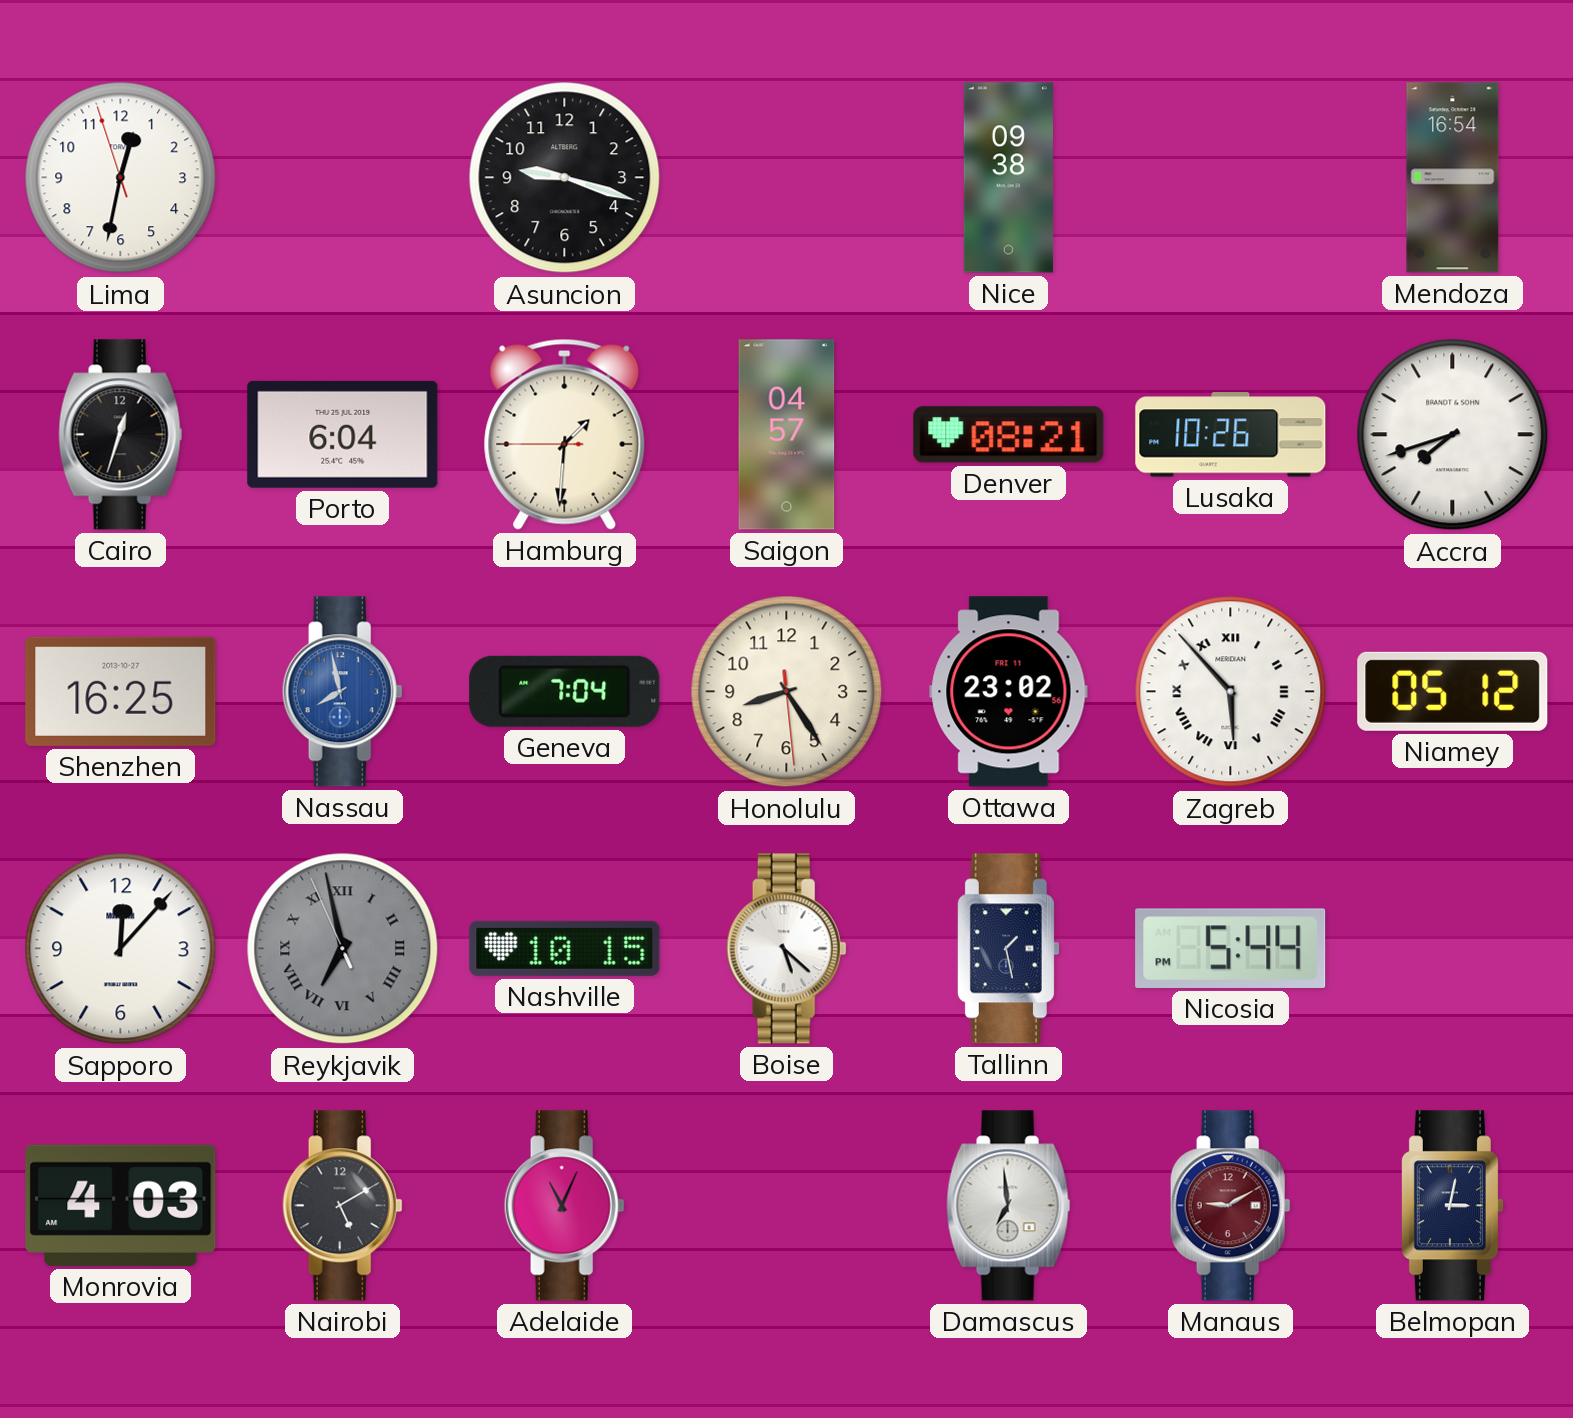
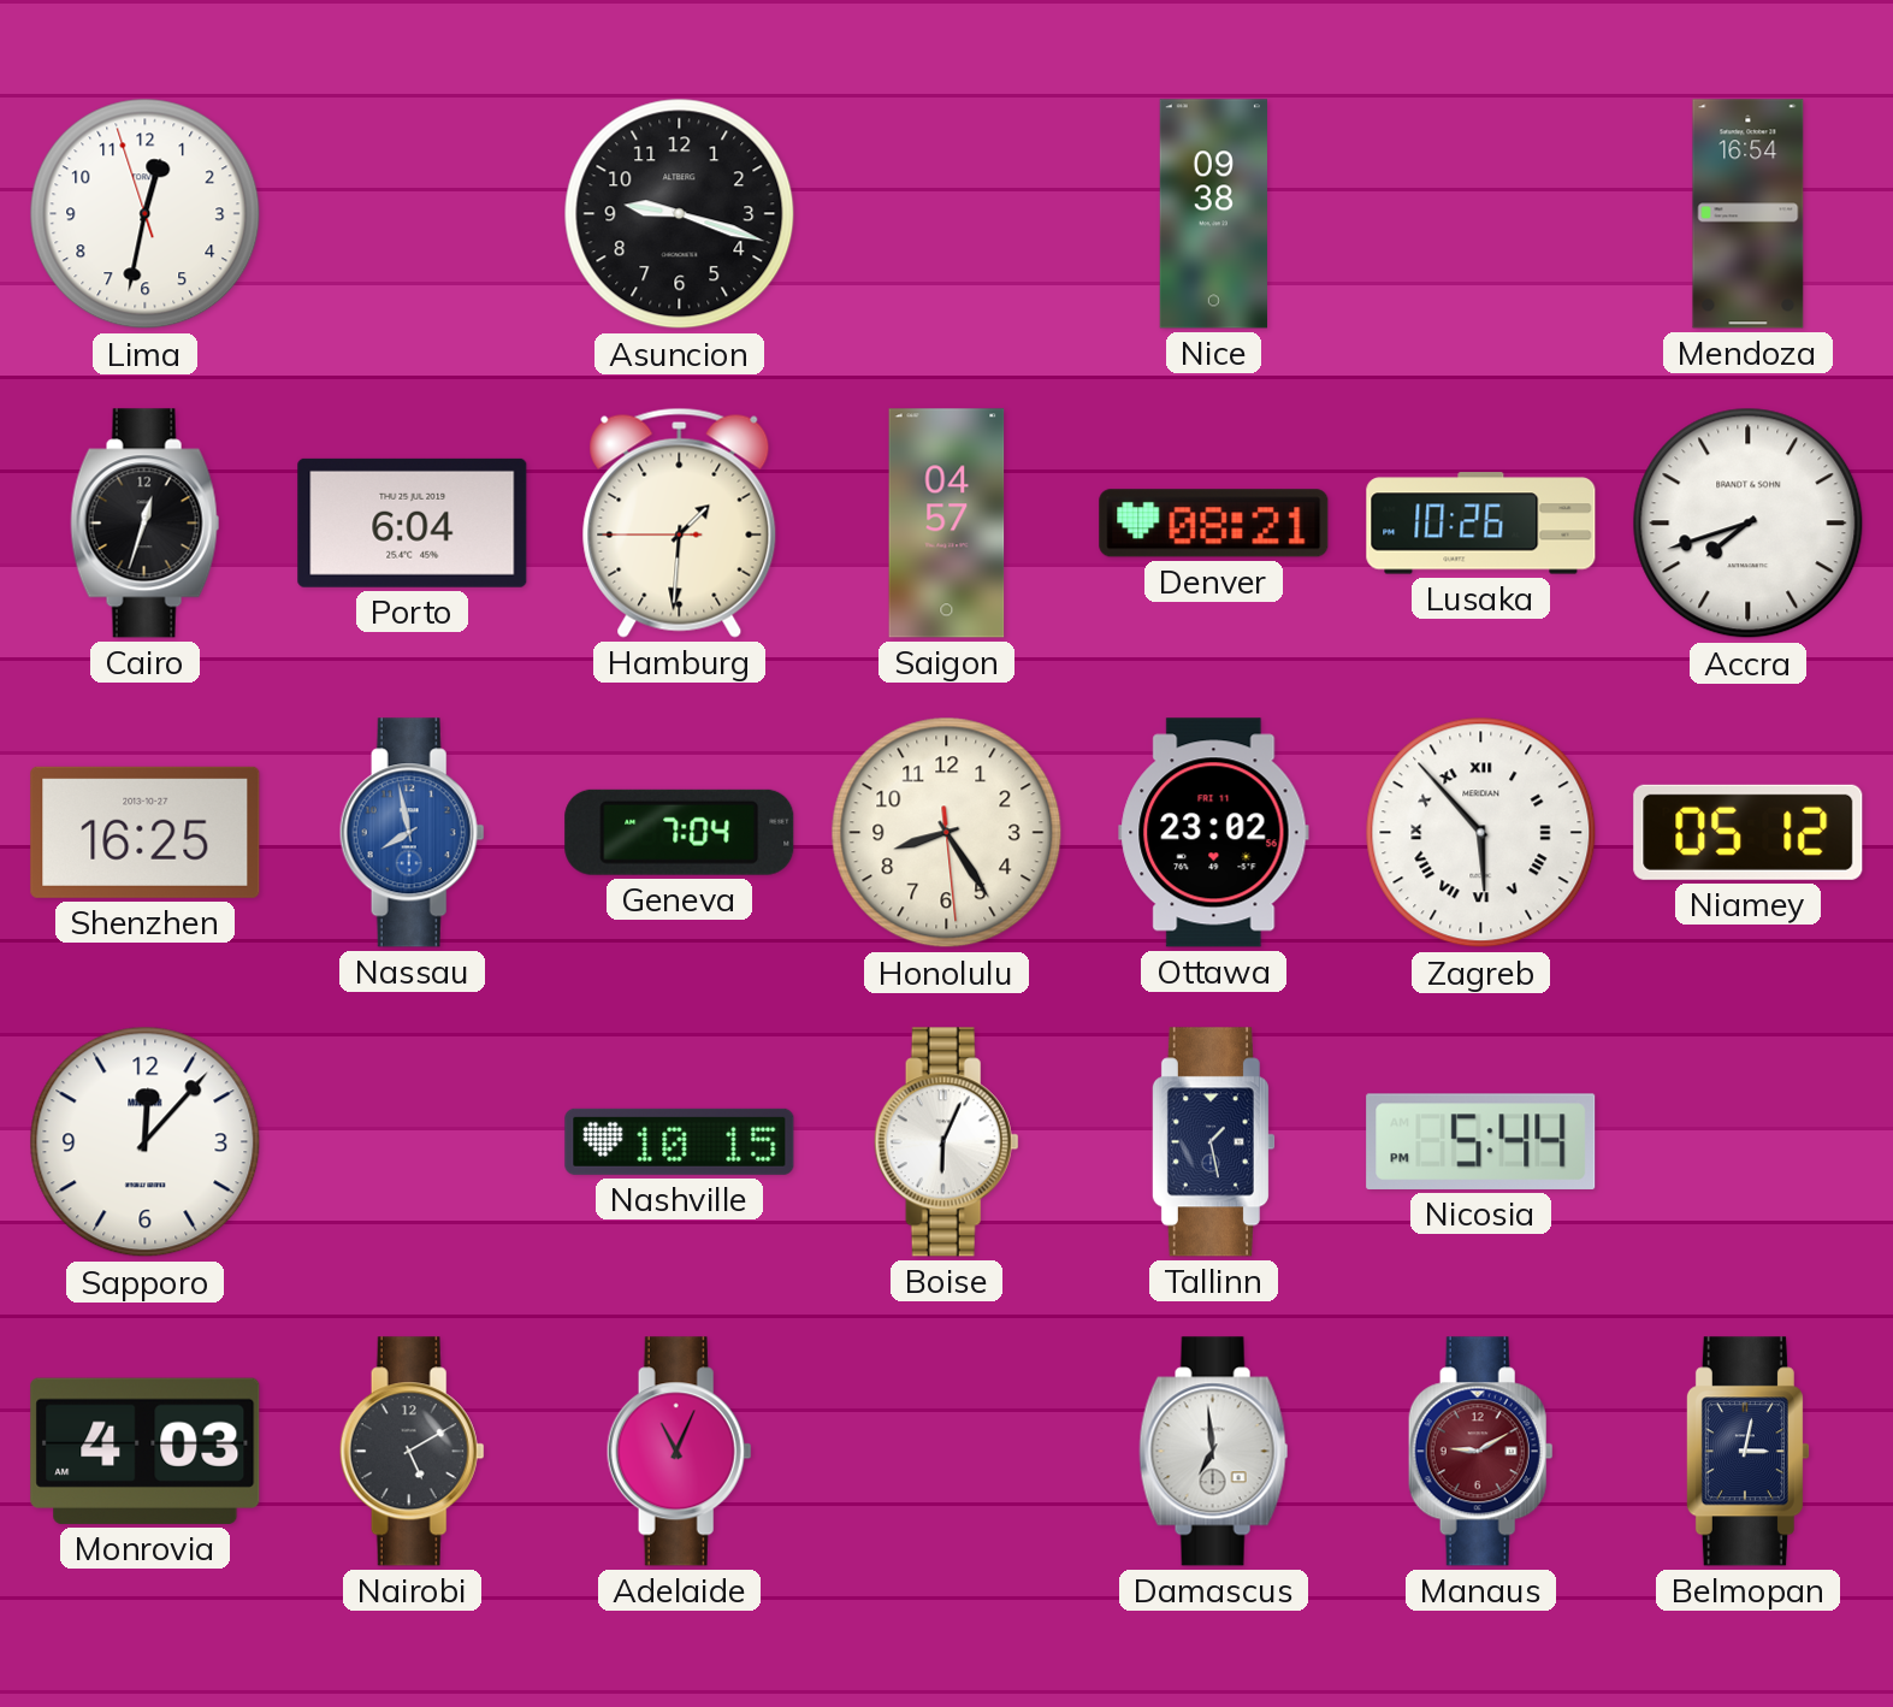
Reykjavik: 6:57 -> none
Boise: 5:22 -> 6:04
